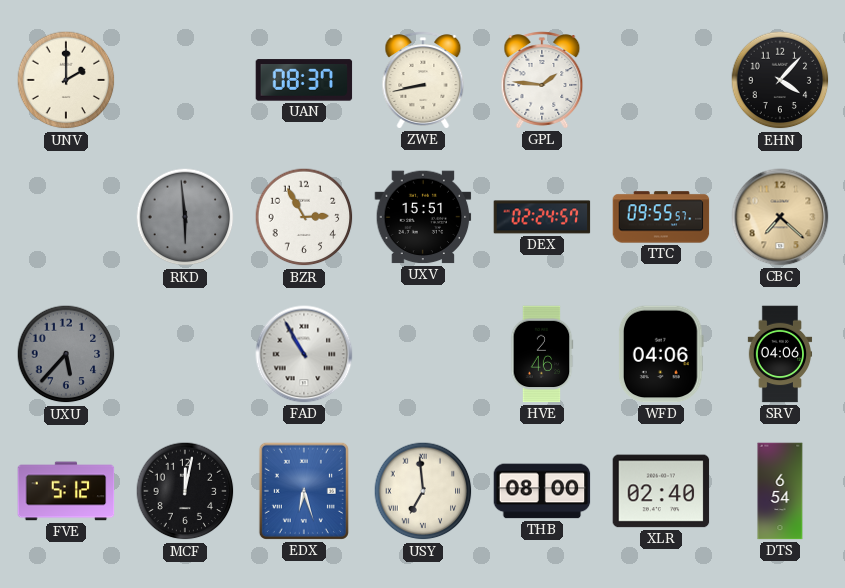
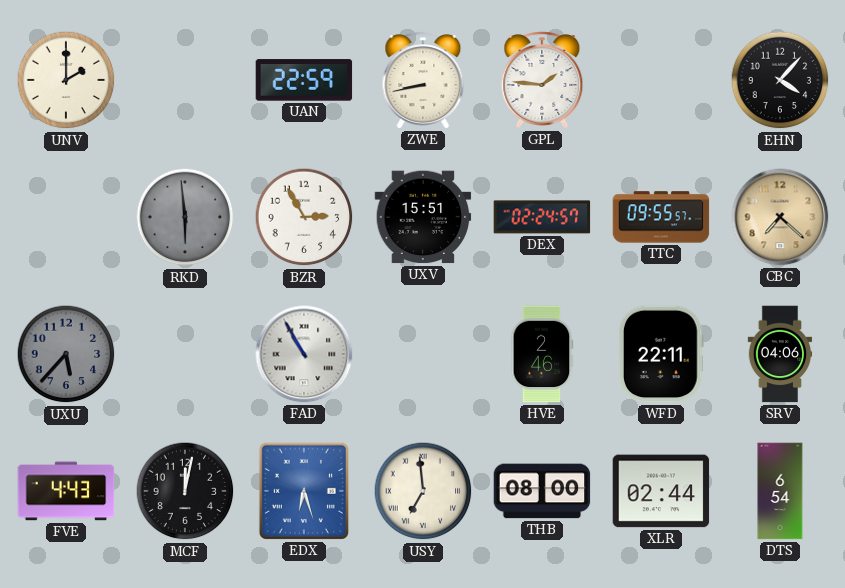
UAN: 08:37 -> 22:59
WFD: 04:06 -> 22:11
FVE: 5:12 -> 4:43
XLR: 02:40 -> 02:44
